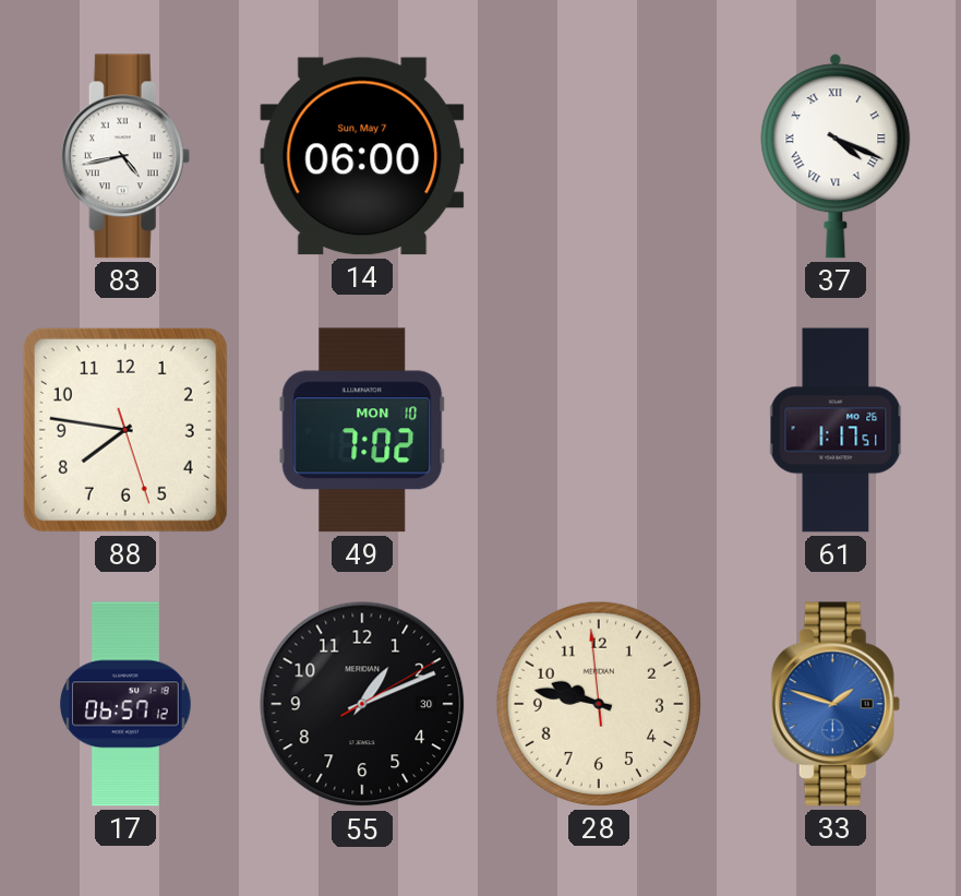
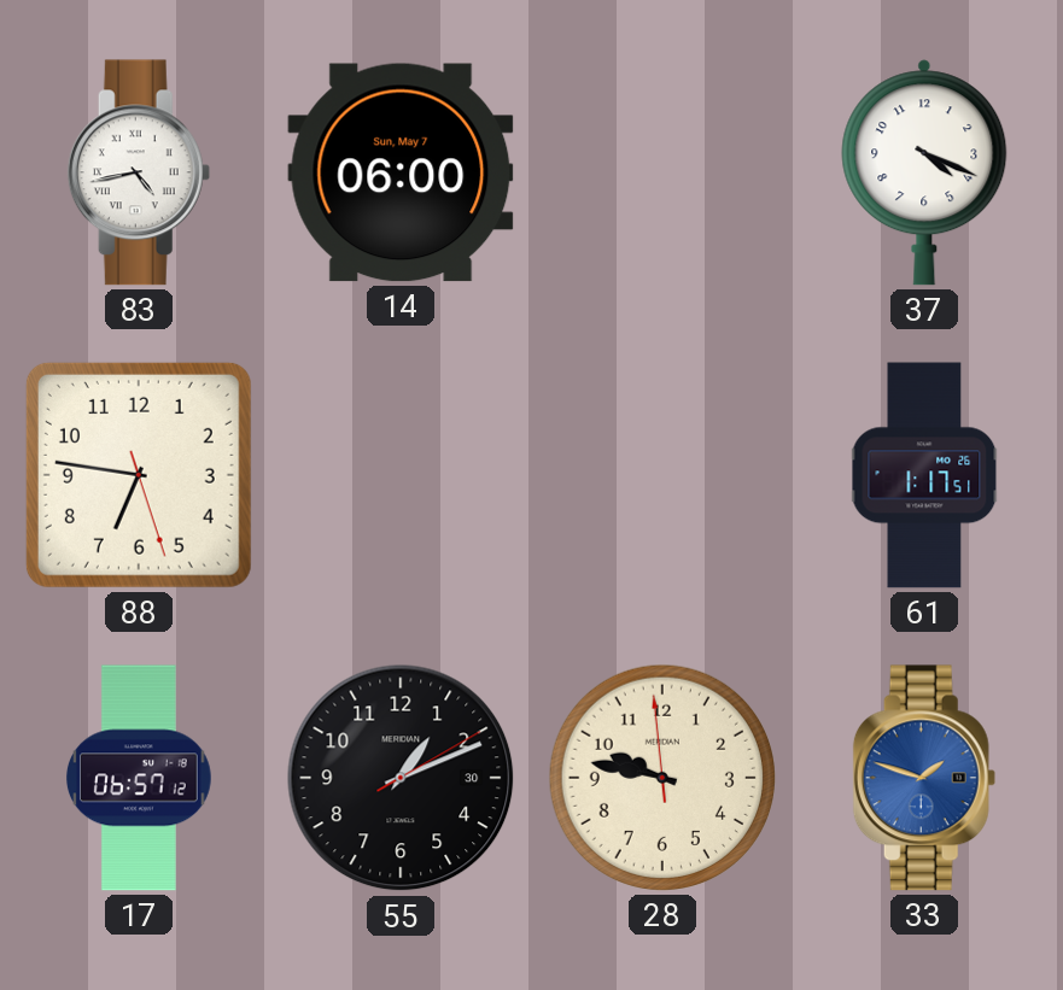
37 numerals: Roman -> Arabic
88: 7:46 -> 6:46
49: 7:02 -> none
